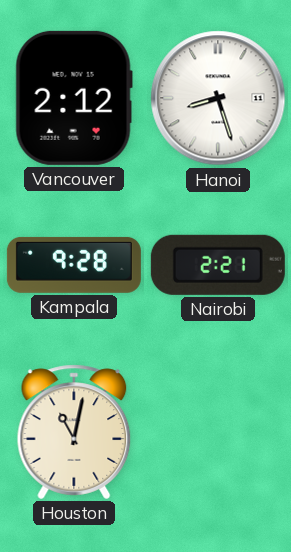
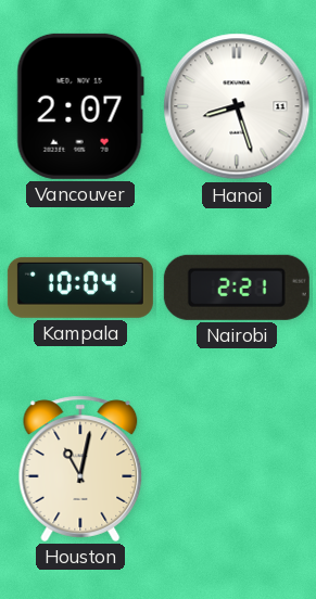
Vancouver: 2:12 -> 2:07
Kampala: 9:28 -> 10:04
